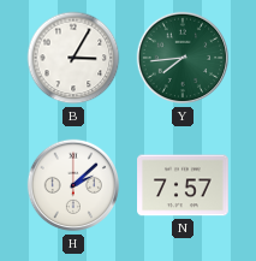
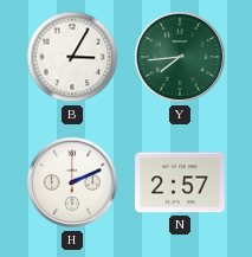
H: 2:08 -> 2:11
N: 7:57 -> 2:57
